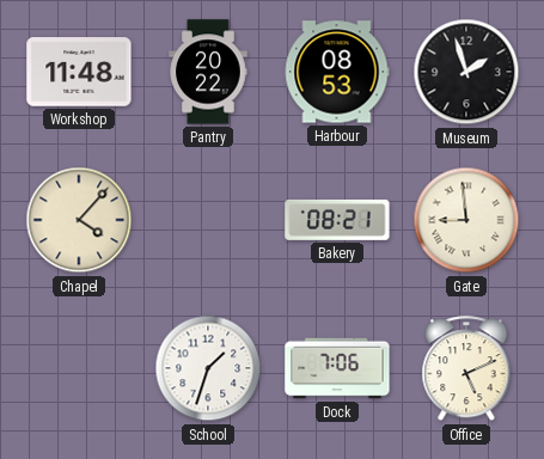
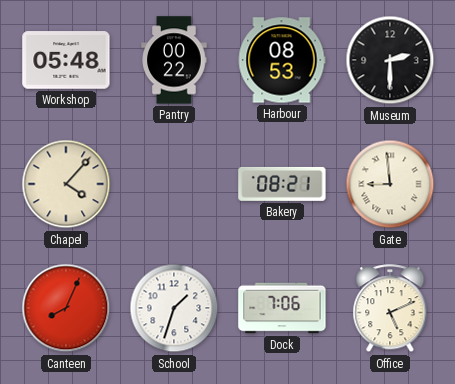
Workshop: 11:48 -> 05:48
Pantry: 20:22 -> 00:22
Museum: 1:57 -> 2:30
Canteen: none -> 8:04
